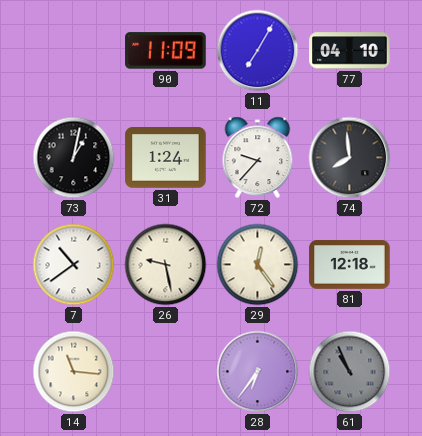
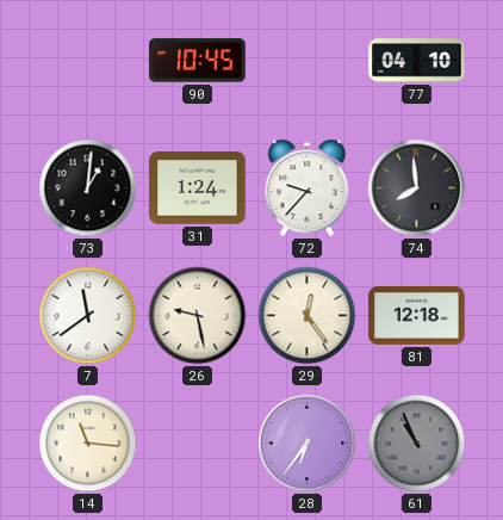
90: 11:09 -> 10:45
11: 7:05 -> none
73: 1:02 -> 1:01
7: 10:39 -> 11:39
